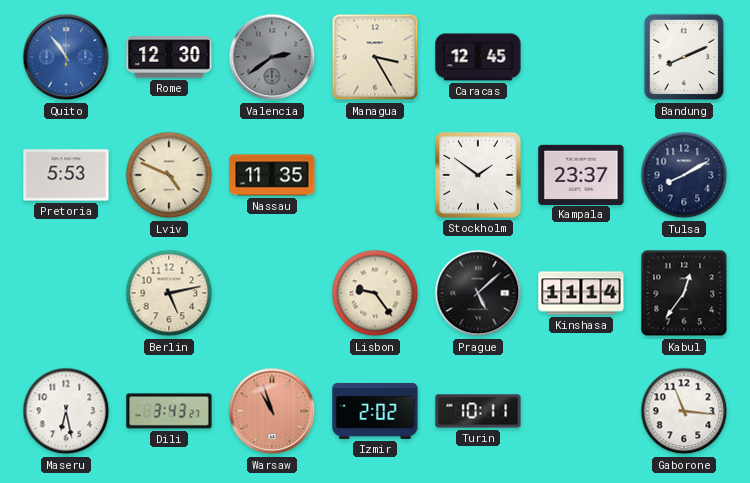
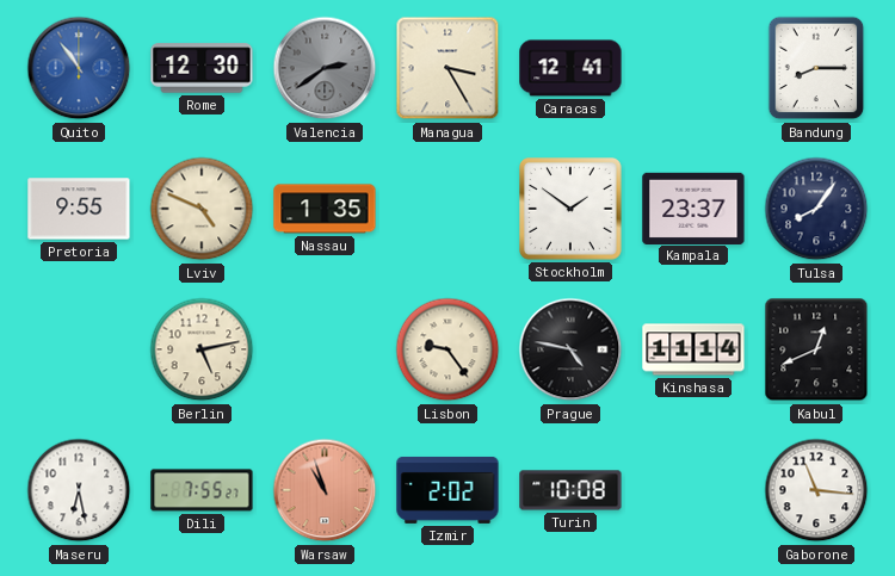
Caracas: 12:45 -> 12:41
Bandung: 8:11 -> 8:15
Pretoria: 5:53 -> 9:55
Nassau: 11:35 -> 1:35
Tulsa: 8:10 -> 8:06
Prague: 5:08 -> 4:47
Kabul: 12:36 -> 12:41
Dili: 3:43 -> 7:55
Turin: 10:11 -> 10:08
